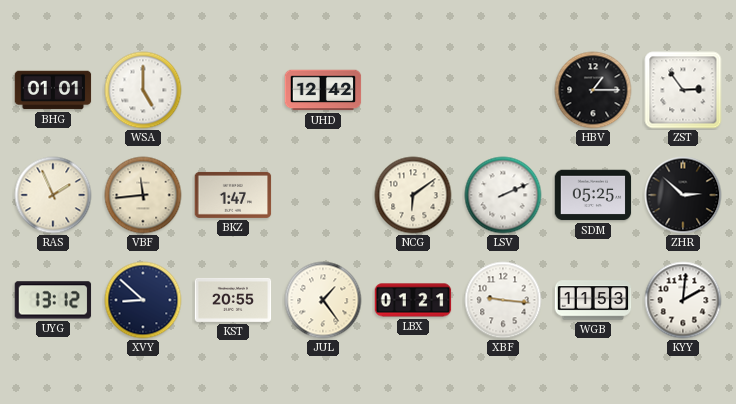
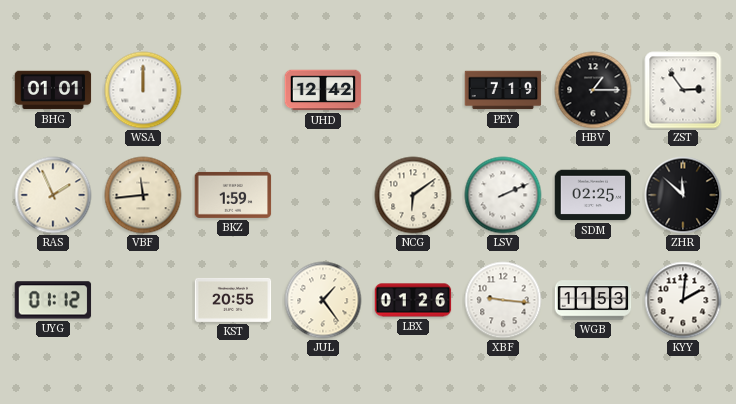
WSA: 5:00 -> 12:00
PEY: none -> 7:19
BKZ: 1:47 -> 1:59
SDM: 05:25 -> 02:25
ZHR: 2:52 -> 11:52
UYG: 13:12 -> 01:12
XVY: 8:52 -> none
LBX: 01:21 -> 01:26
